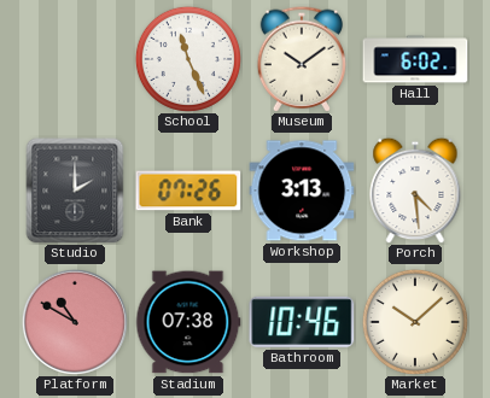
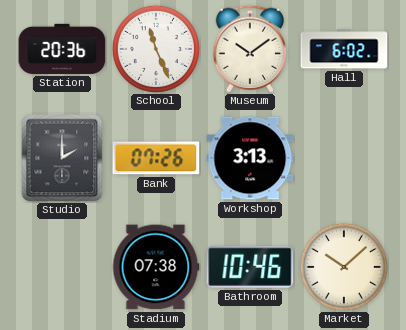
Station: none -> 20:36
Porch: 4:29 -> none
Platform: 10:50 -> none
